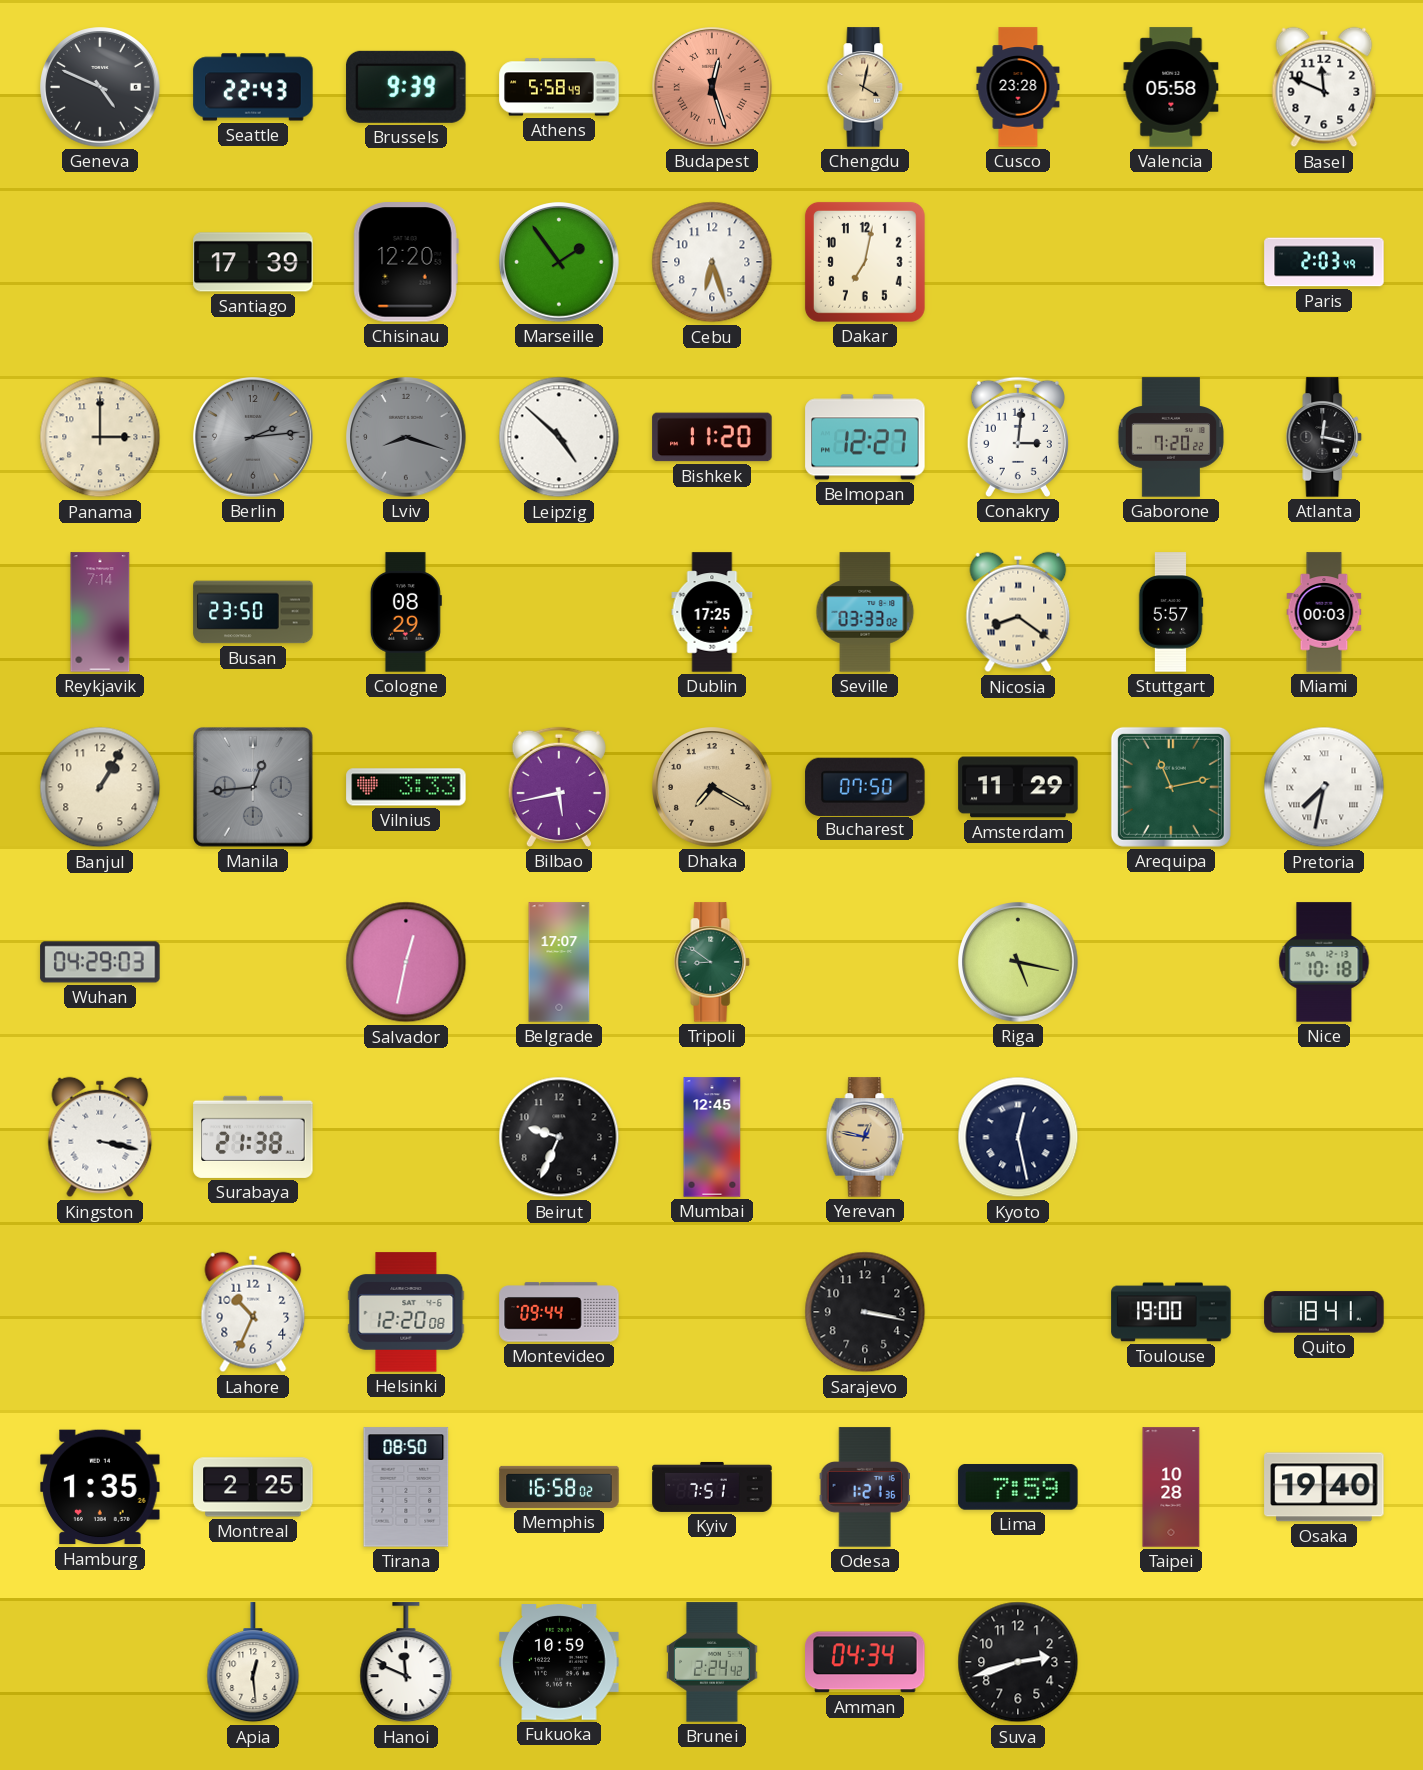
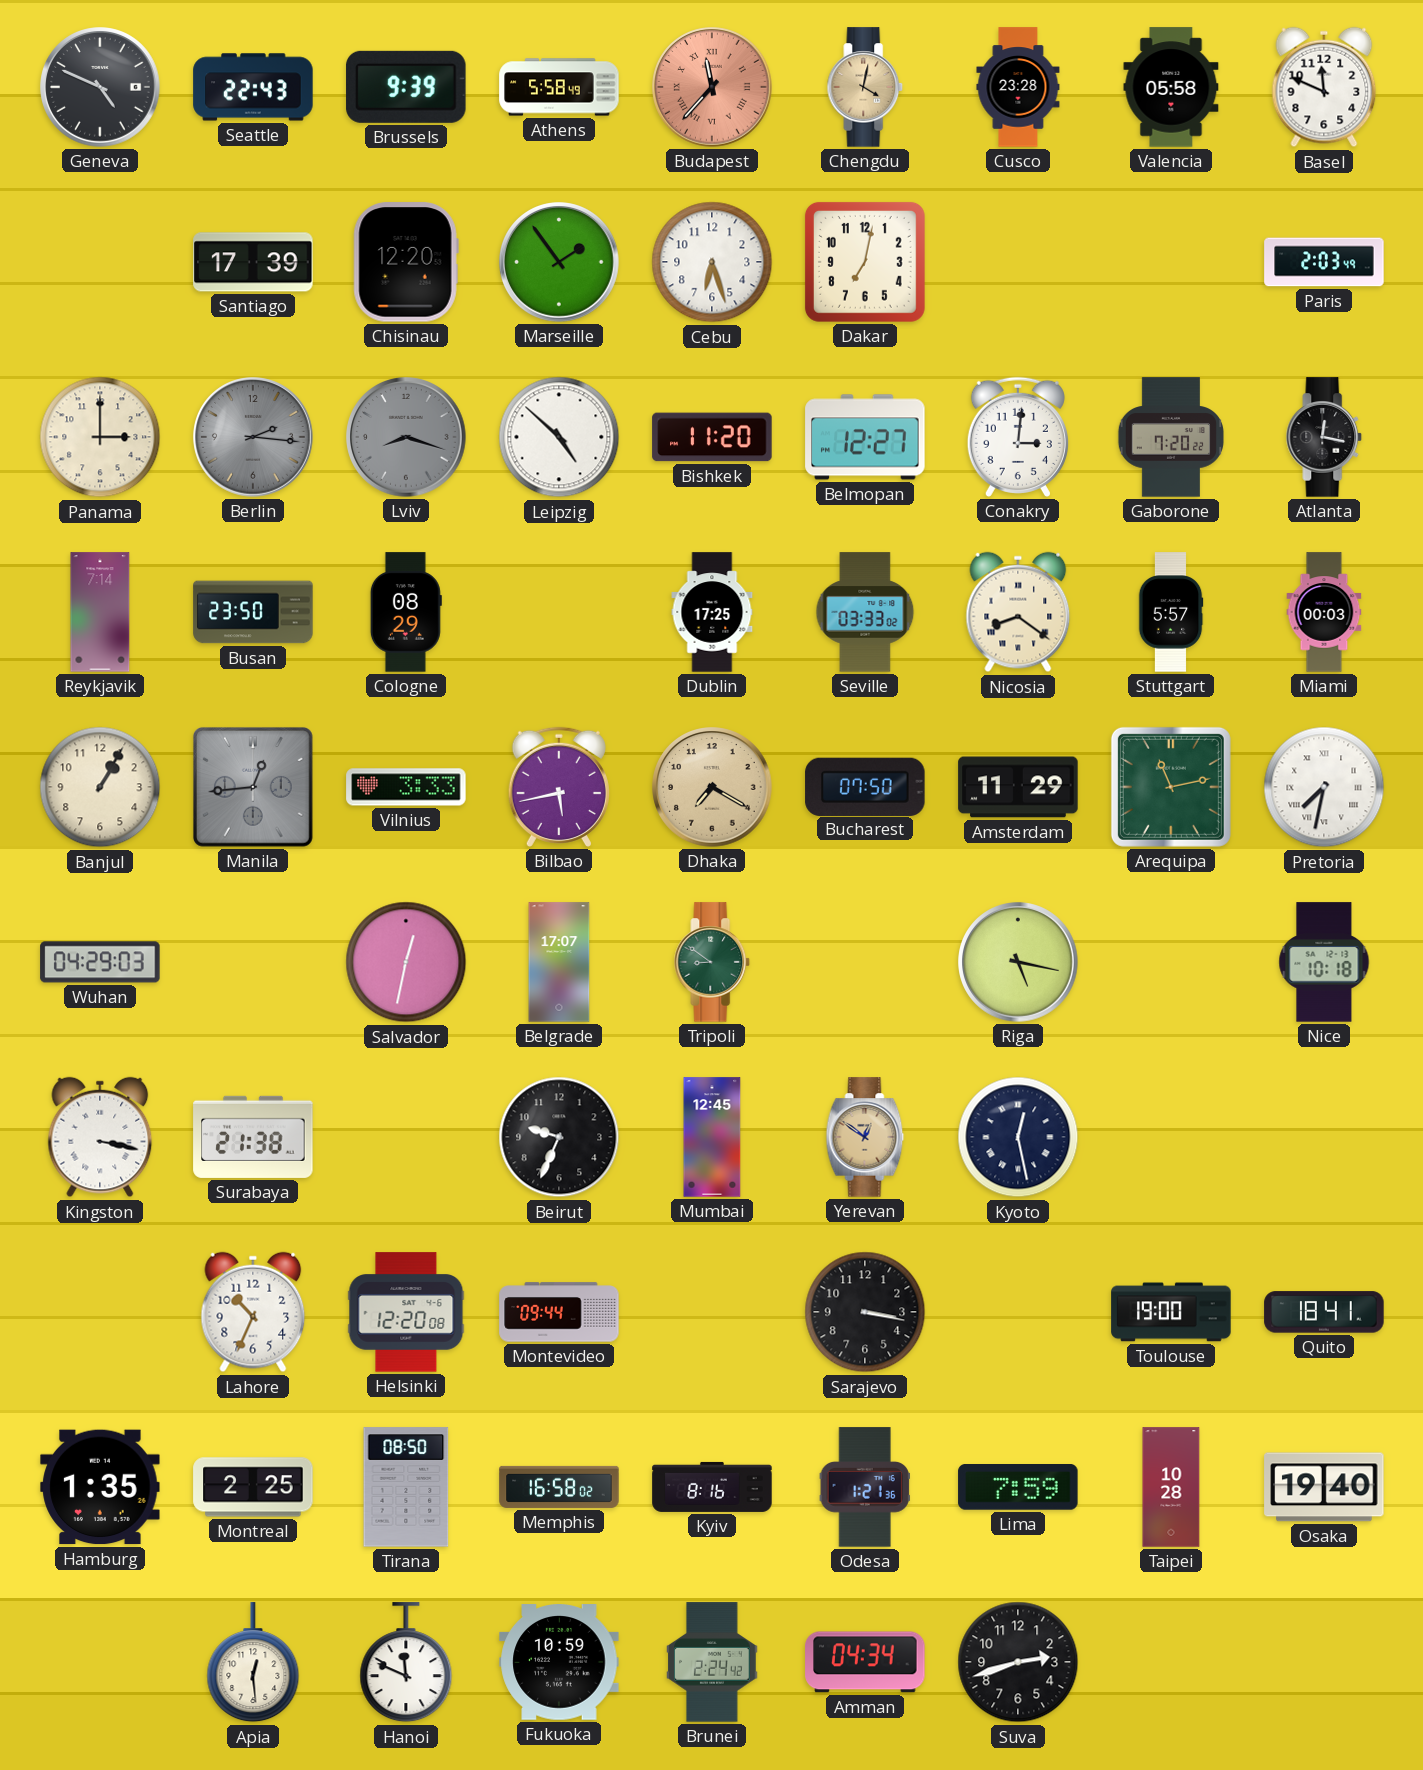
Budapest: 12:27 -> 11:37
Berlin: 2:14 -> 2:16
Yerevan: 12:47 -> 12:51
Kyiv: 7:51 -> 8:16
